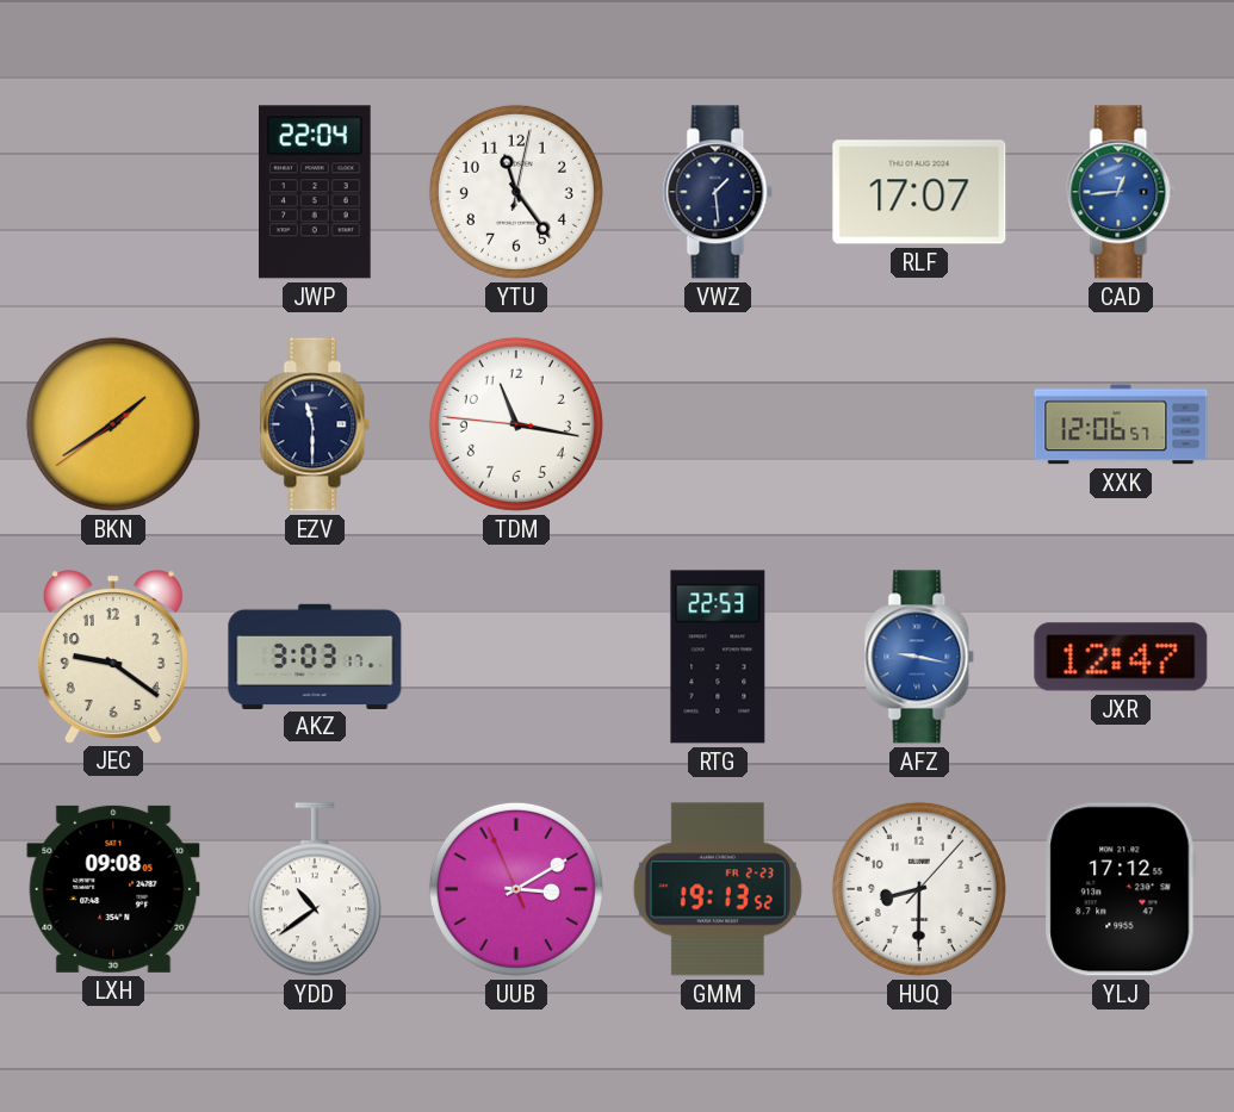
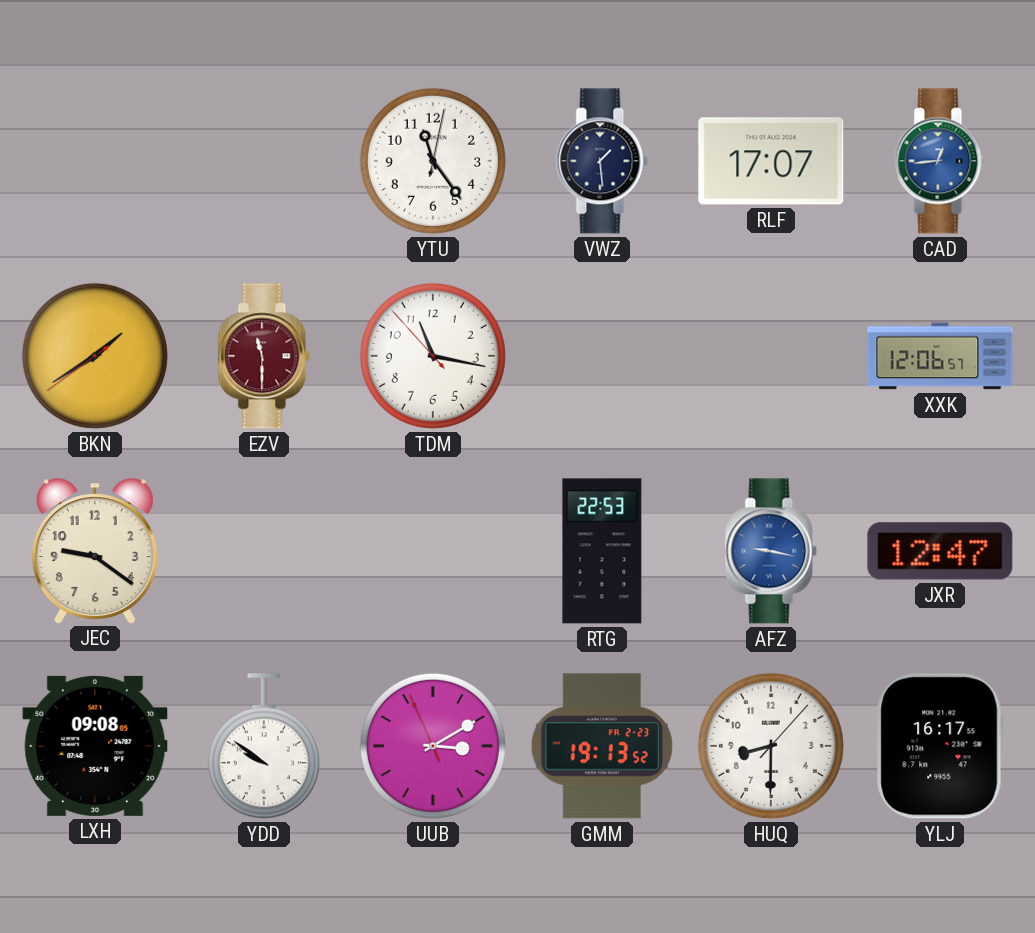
JWP: 22:04 -> none
EZV dial: navy -> burgundy
TDM: 11:16:46 -> 11:16:53
AKZ: 3:03 -> none
YDD: 10:39 -> 9:51
YLJ: 17:12 -> 16:17
